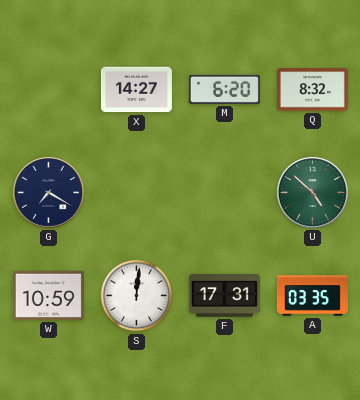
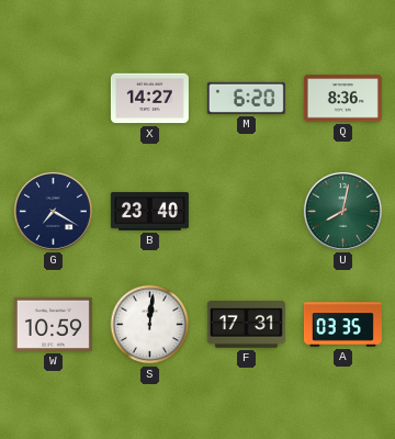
Q: 8:32 -> 8:36
B: none -> 23:40
U: 4:52 -> 8:02
